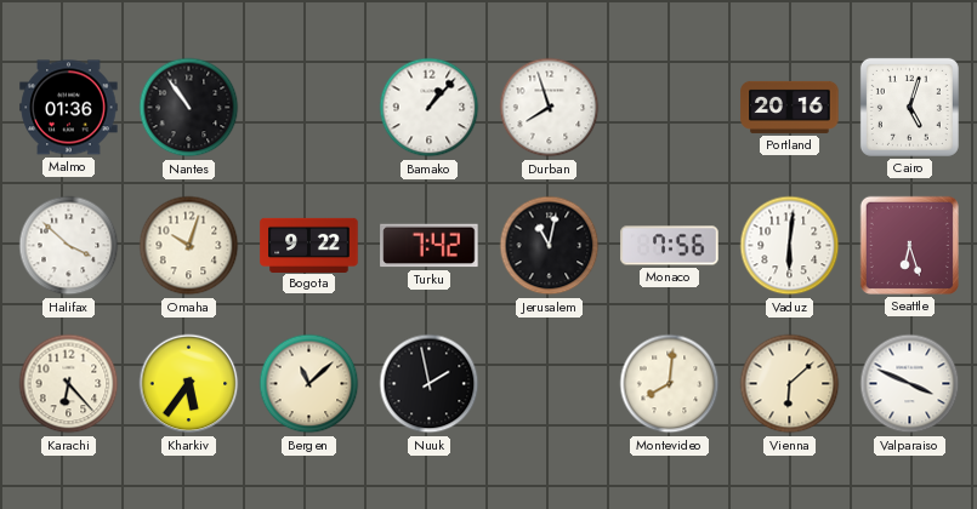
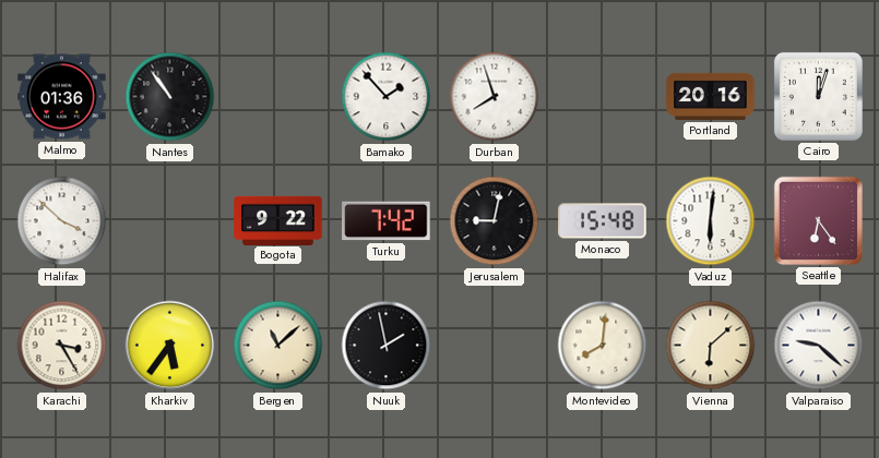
Bamako: 1:07 -> 1:53
Cairo: 5:03 -> 12:03
Omaha: 10:03 -> none
Jerusalem: 11:02 -> 9:02
Monaco: 7:56 -> 15:48
Seattle: 6:27 -> 6:24
Karachi: 6:23 -> 3:25
Valparaiso: 3:49 -> 9:22
